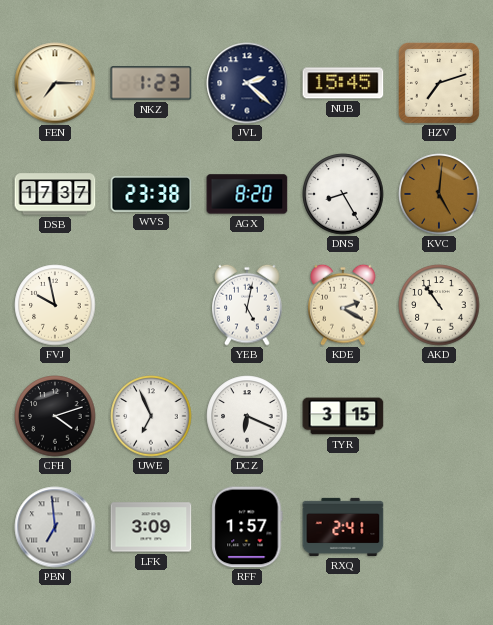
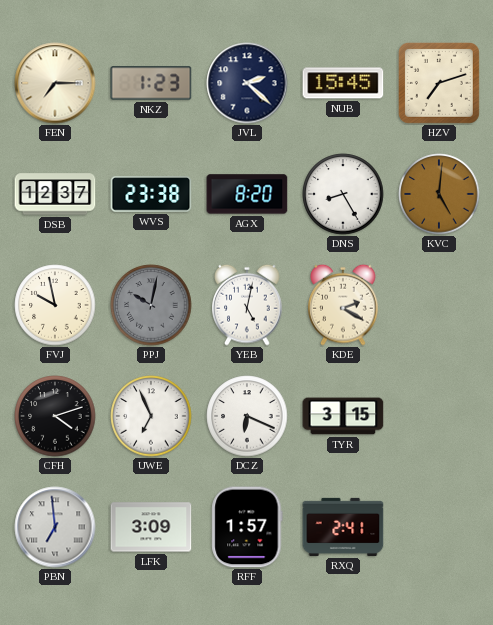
DSB: 17:37 -> 12:37
PPJ: none -> 10:02
AKD: 10:54 -> none
